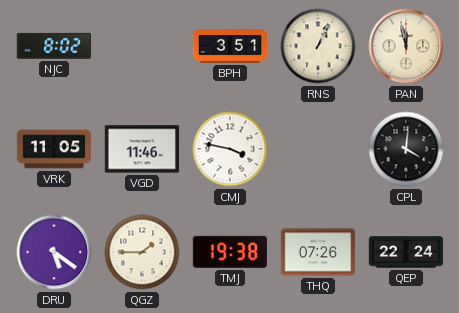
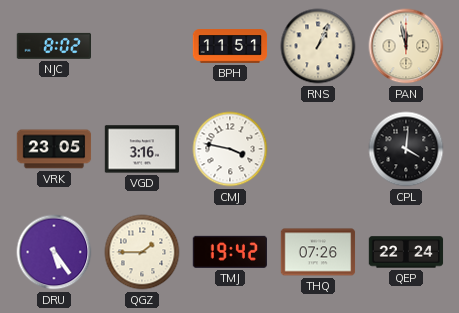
BPH: 3:51 -> 11:51
VRK: 11:05 -> 23:05
VGD: 11:46 -> 3:16
DRU: 5:21 -> 5:24
TMJ: 19:38 -> 19:42
